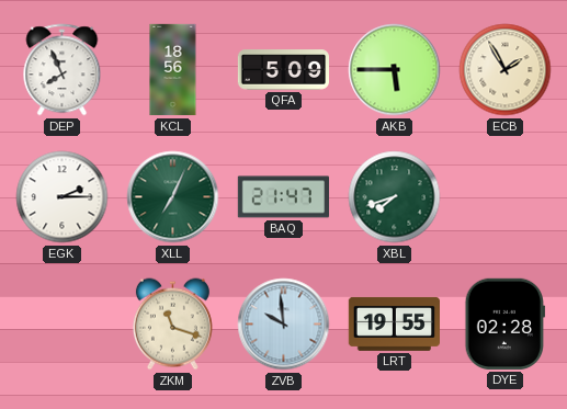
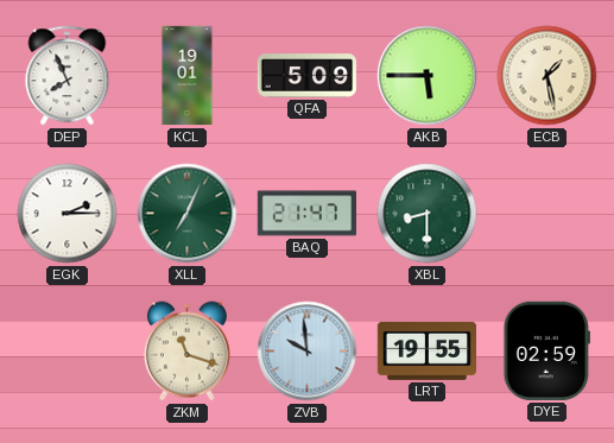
KCL: 18:56 -> 19:01
ECB: 1:55 -> 1:28
XBL: 7:42 -> 8:30
DYE: 02:28 -> 02:59
